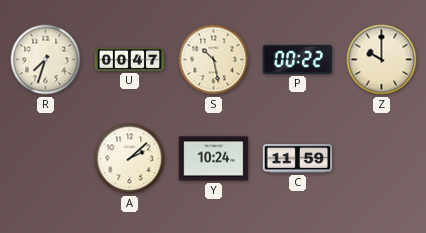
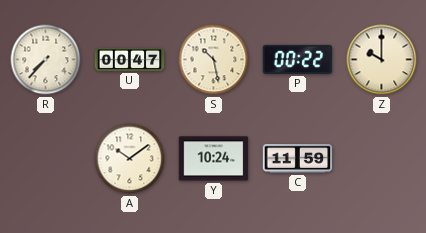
R: 7:33 -> 7:37
A: 2:08 -> 10:09
